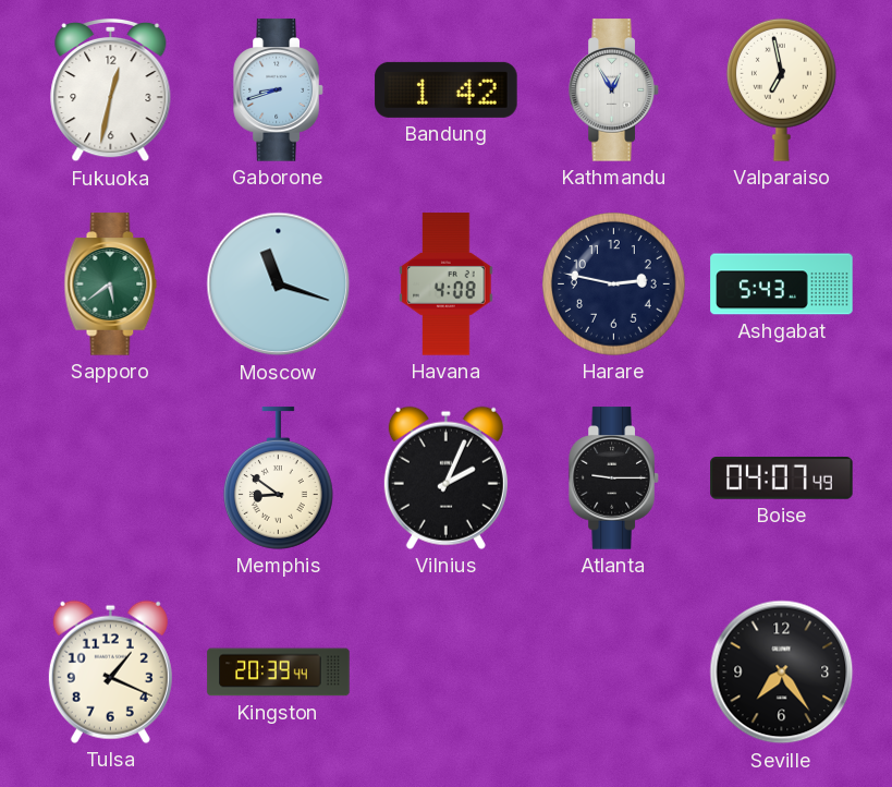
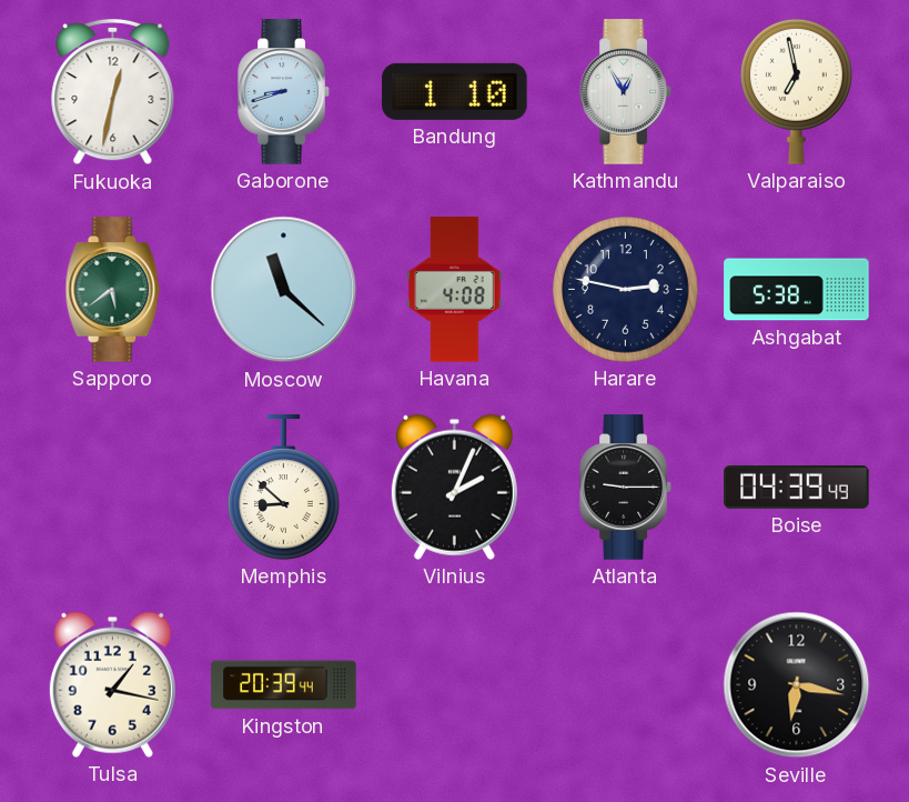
Bandung: 1:42 -> 1:10
Moscow: 11:18 -> 11:22
Ashgabat: 5:43 -> 5:38
Memphis: 8:51 -> 8:52
Boise: 04:07 -> 04:39
Tulsa: 1:19 -> 1:17
Seville: 7:24 -> 6:17
